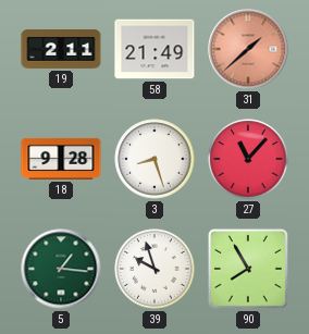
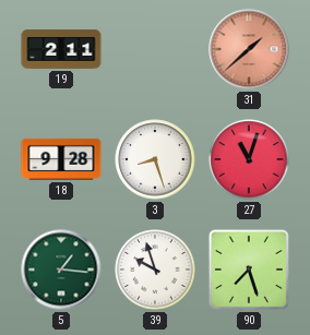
58: 21:49 -> none
27: 11:07 -> 11:03
90: 7:55 -> 7:27
